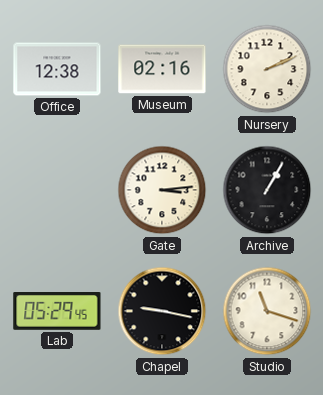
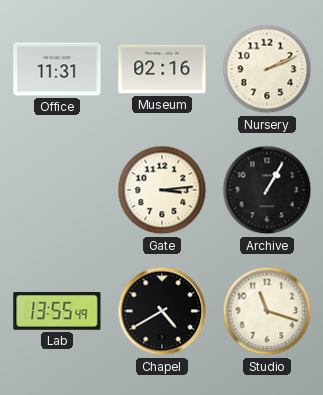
Office: 12:38 -> 11:31
Lab: 05:29 -> 13:55
Chapel: 9:17 -> 4:40
